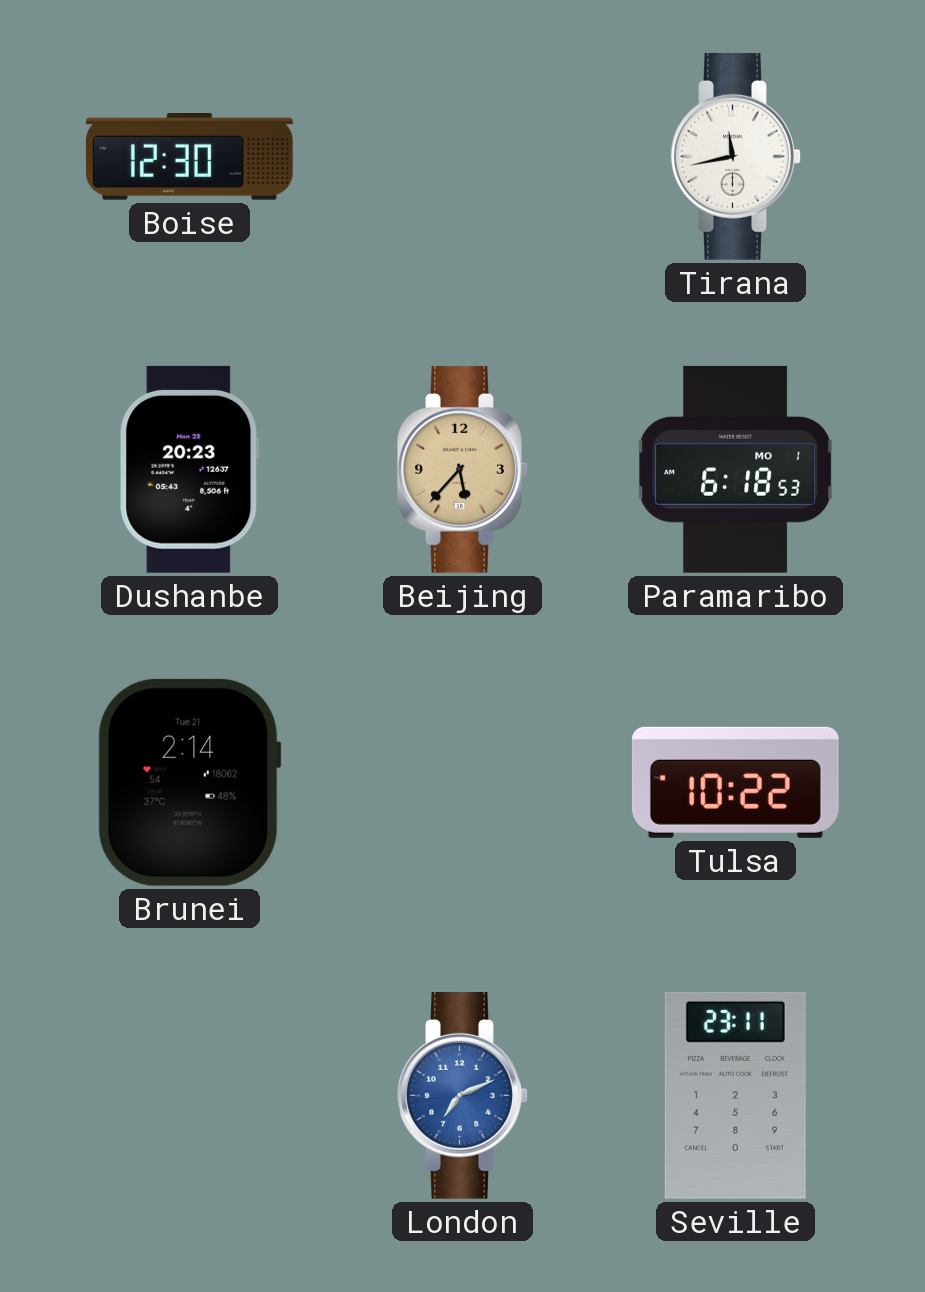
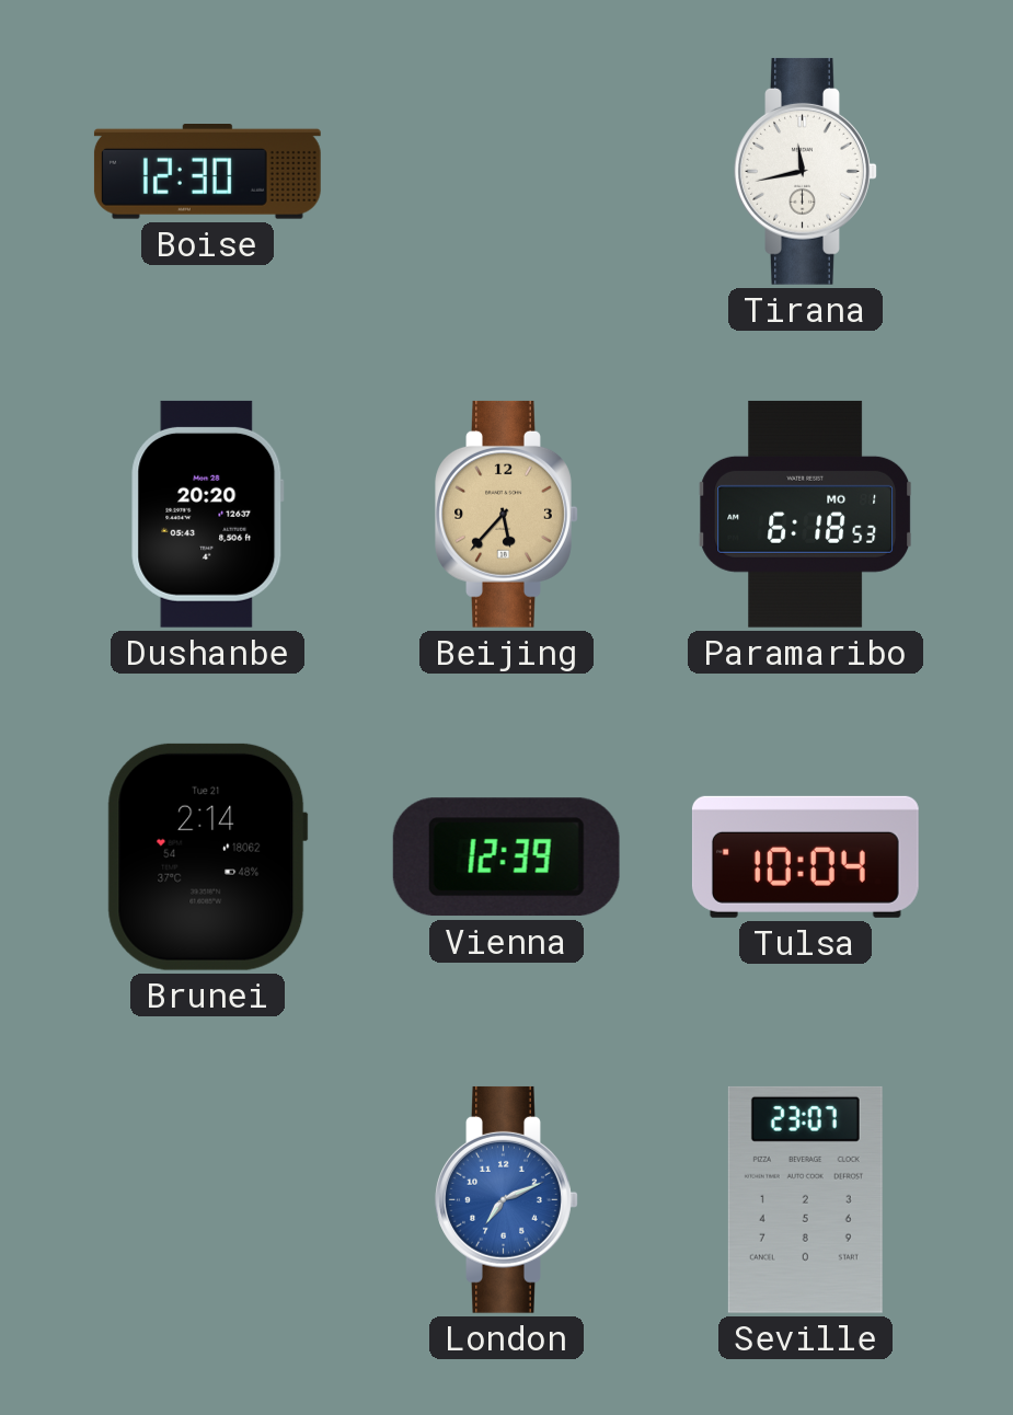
Dushanbe: 20:23 -> 20:20
Vienna: none -> 12:39
Tulsa: 10:22 -> 10:04
Seville: 23:11 -> 23:07
